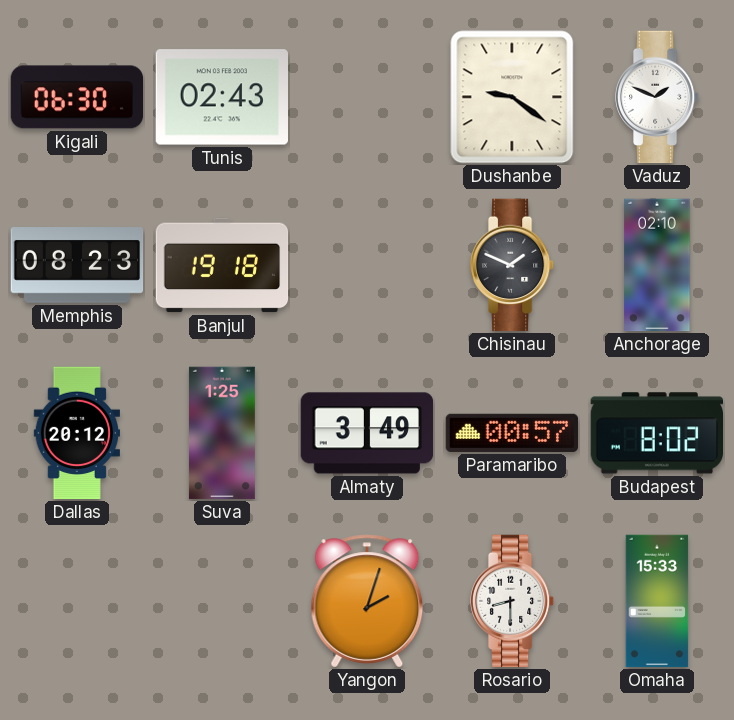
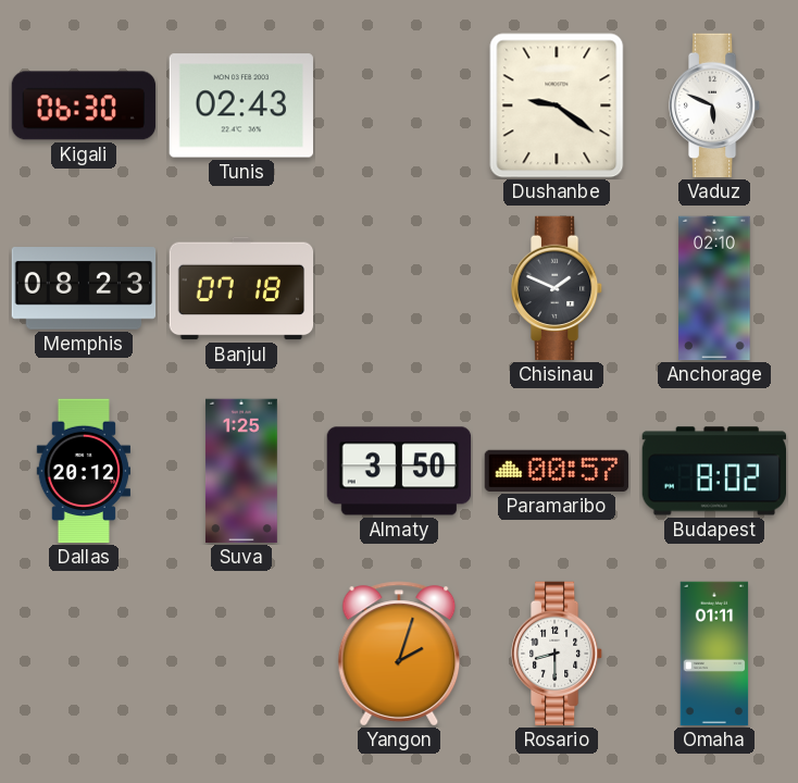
Vaduz: 1:49 -> 5:49
Banjul: 19:18 -> 07:18
Almaty: 3:49 -> 3:50
Omaha: 15:33 -> 01:11
